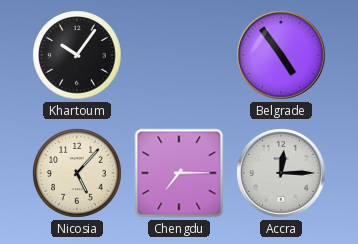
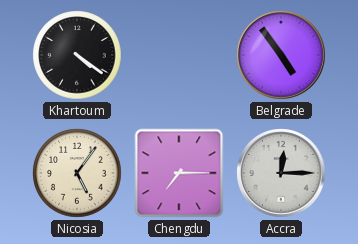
Khartoum: 10:06 -> 4:21
Nicosia: 5:07 -> 5:06
